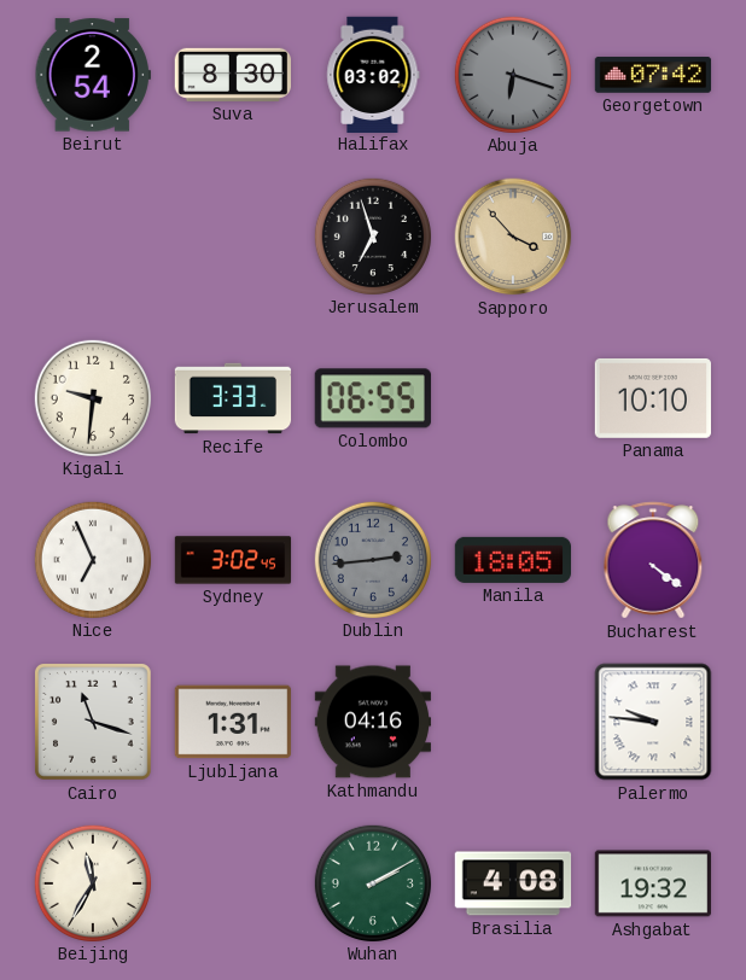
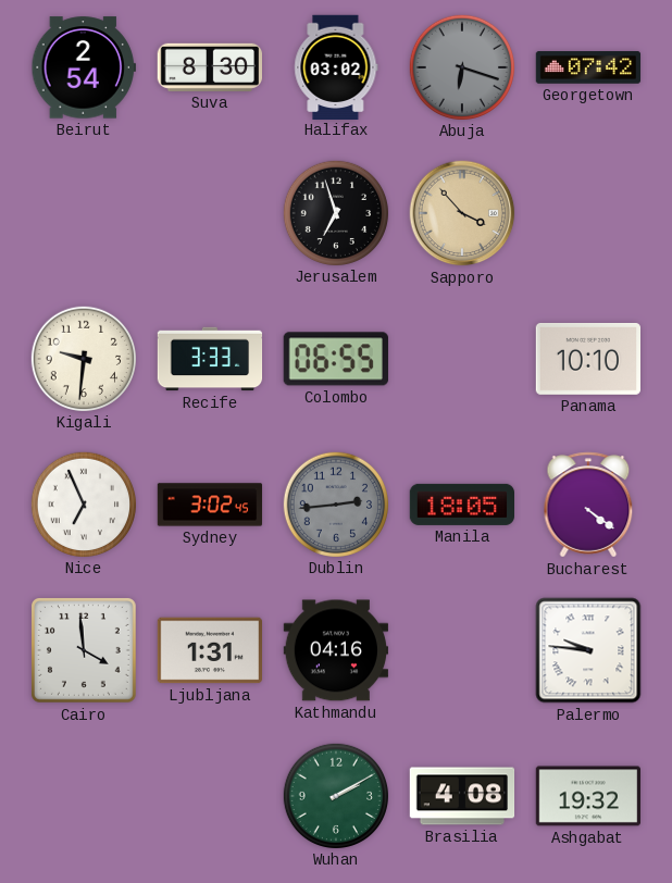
Cairo: 11:18 -> 3:59
Beijing: 11:35 -> none
